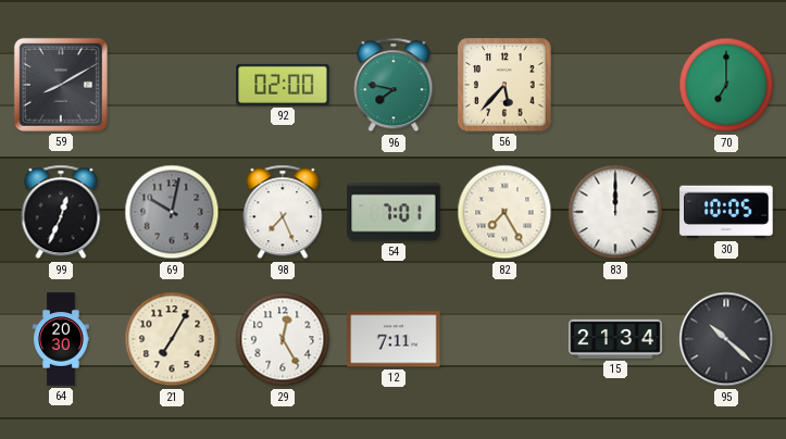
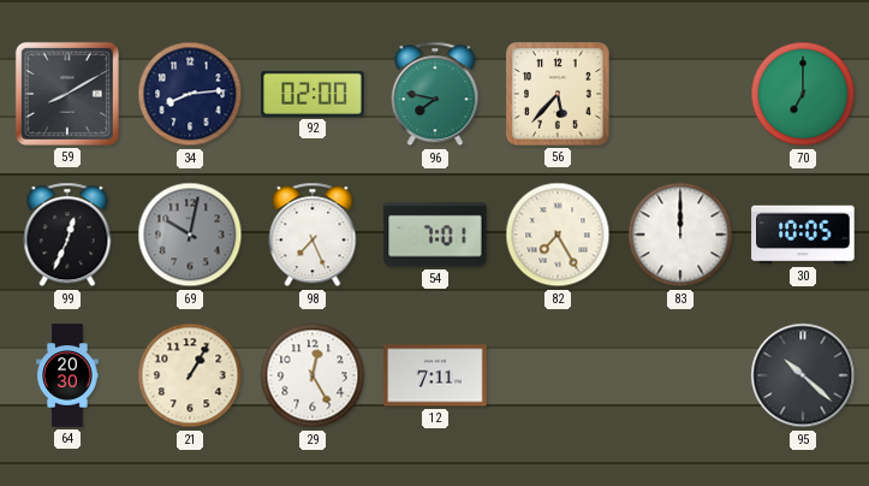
34: none -> 8:14
21: 7:05 -> 1:05
15: 21:34 -> none
